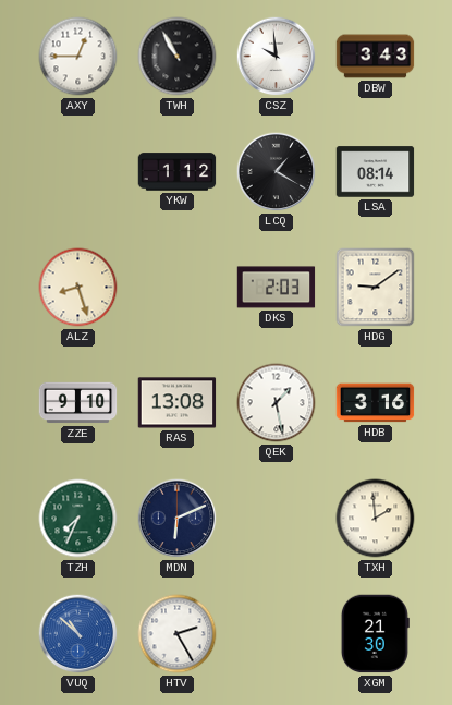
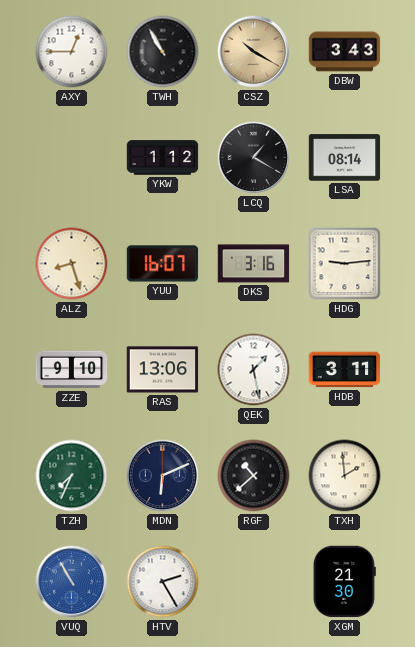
CSZ: 9:59 -> 10:20
CSZ dial: white -> champagne
YUU: none -> 16:07
DKS: 2:03 -> 3:16
HDG: 9:09 -> 9:14
RAS: 13:08 -> 13:06
HDB: 3:16 -> 3:11
RGF: none -> 10:38
VUQ: 10:52 -> 10:55
